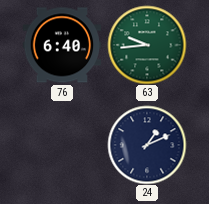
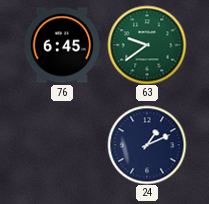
76: 6:40 -> 6:45
63: 9:44 -> 9:39
